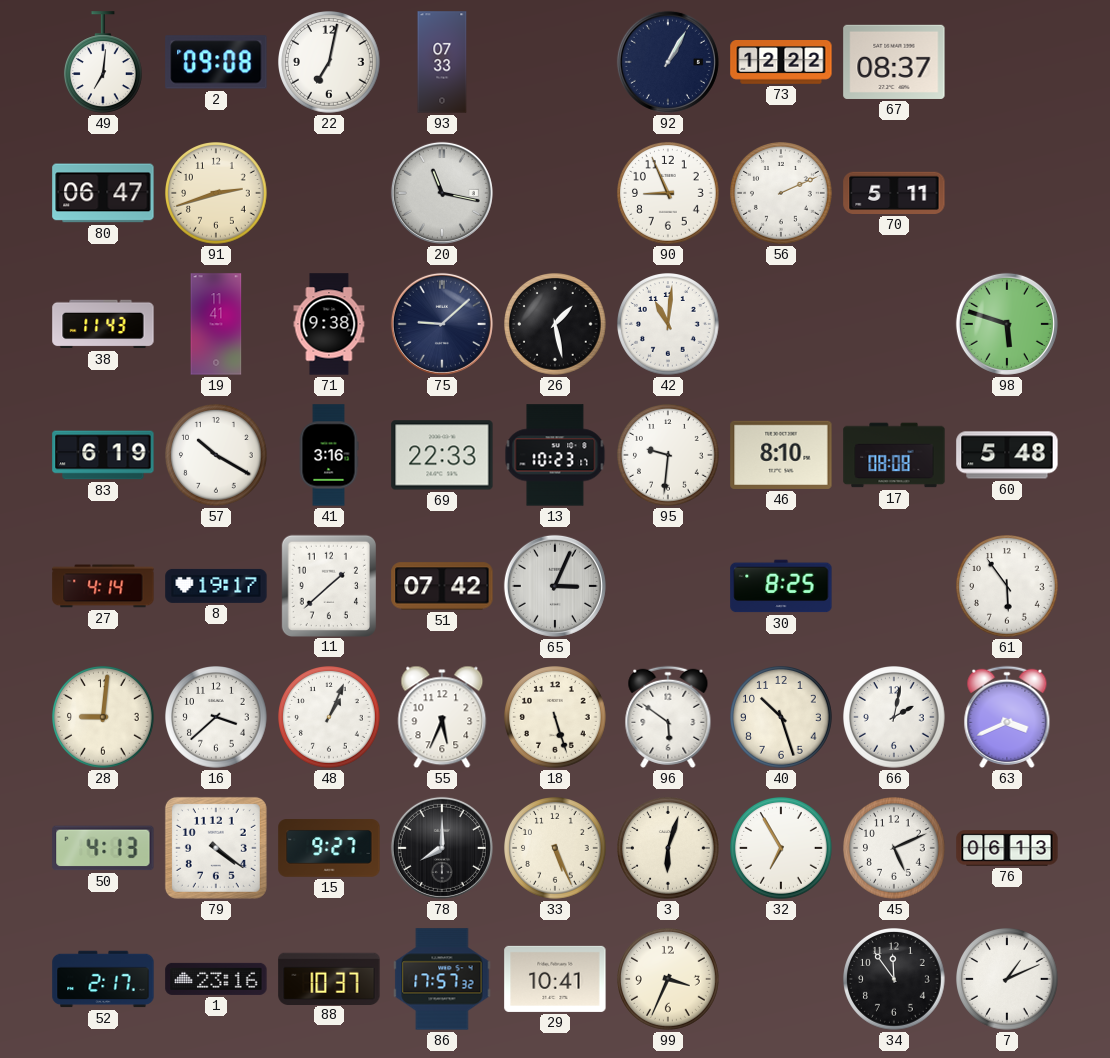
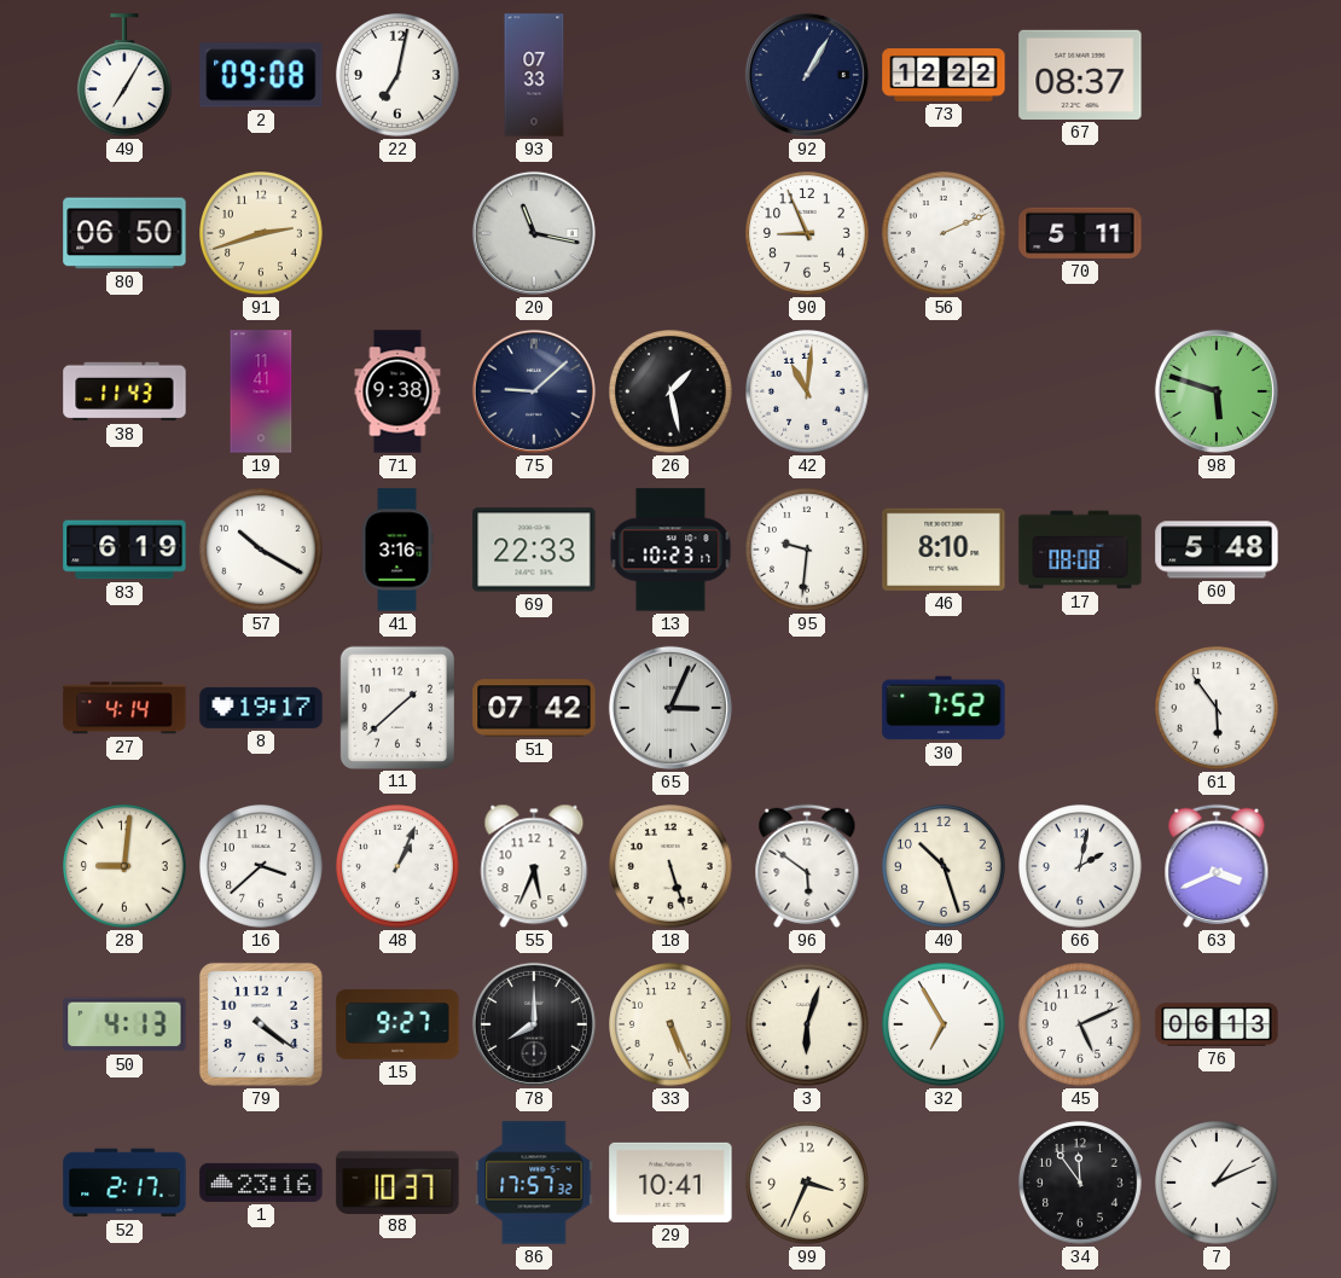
49: 7:01 -> 7:05
80: 06:47 -> 06:50
30: 8:25 -> 7:52
